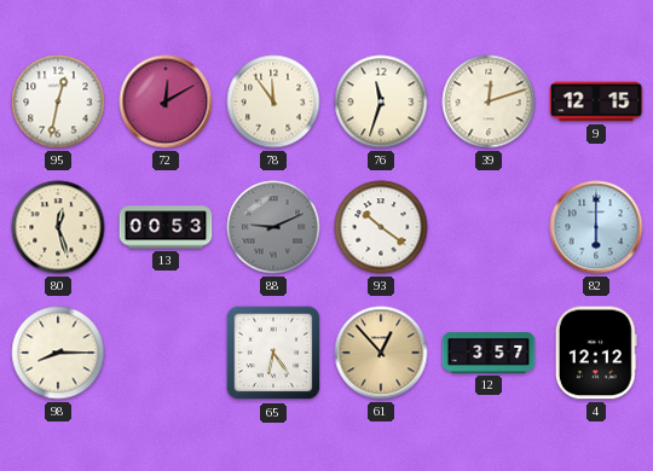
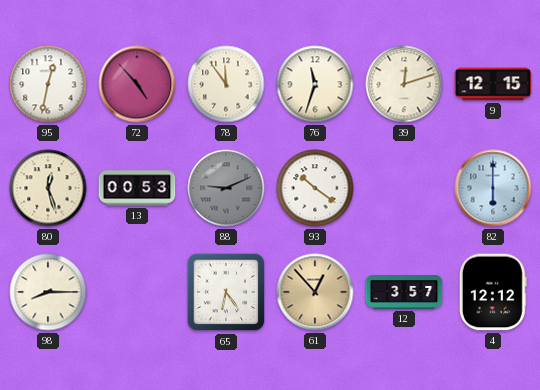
72: 12:10 -> 4:53
